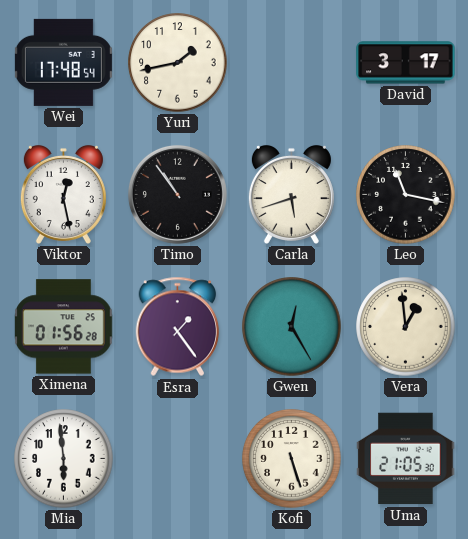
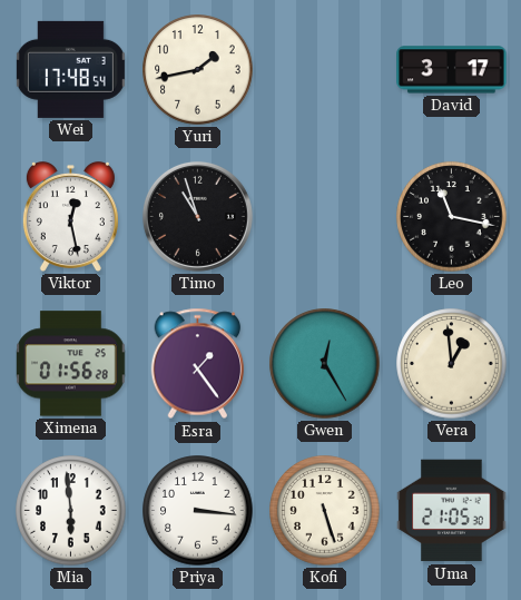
Timo: 10:54 -> 10:57
Carla: 5:42 -> none
Priya: none -> 3:16
